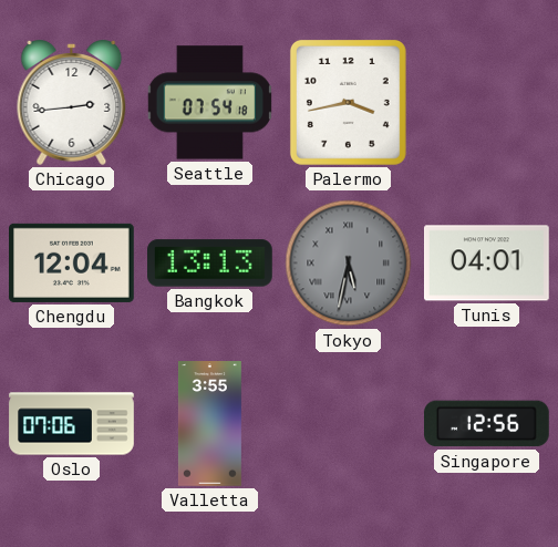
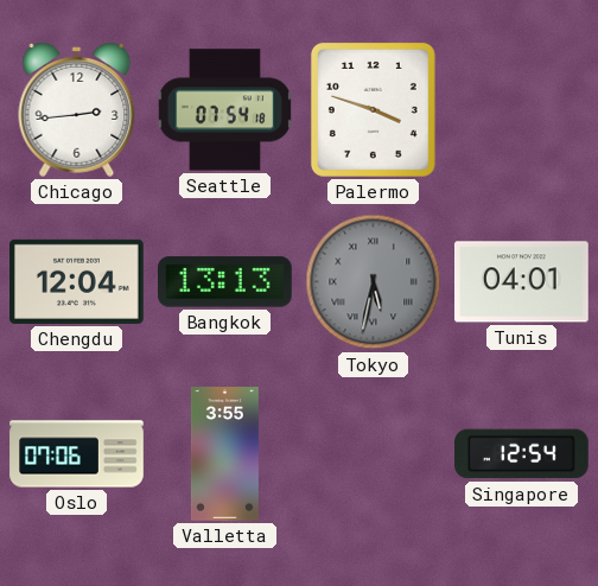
Palermo: 3:43 -> 3:48
Singapore: 12:56 -> 12:54
